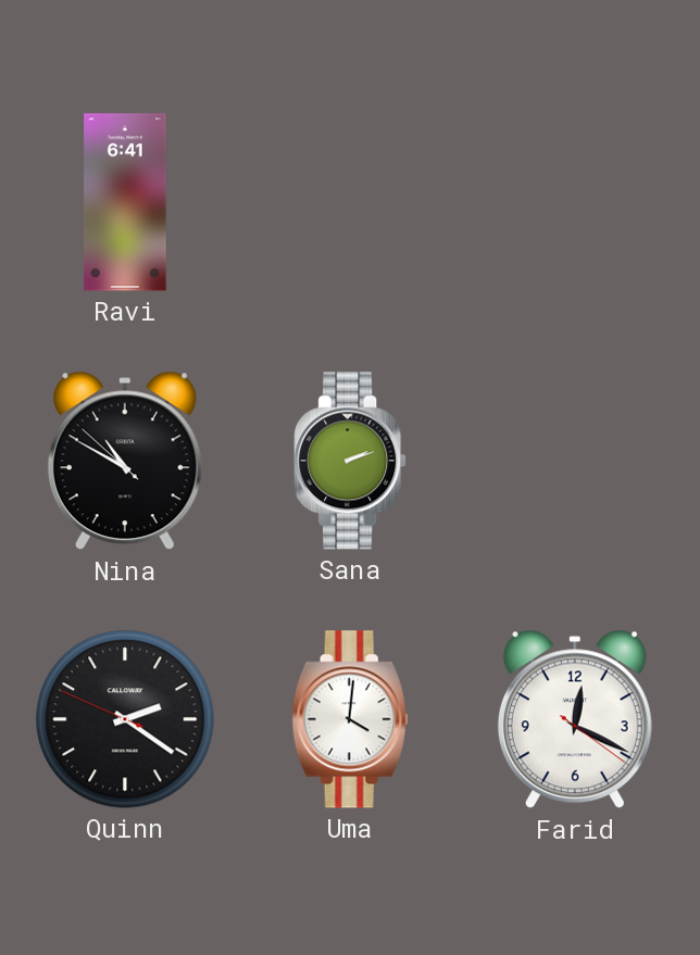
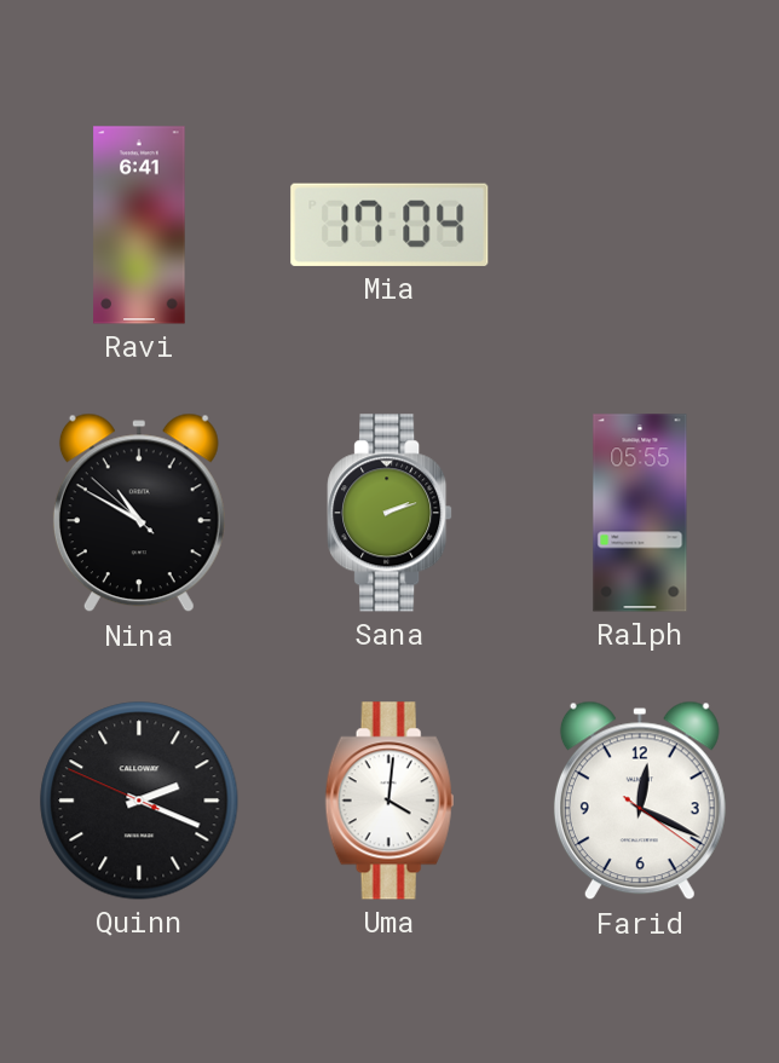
Mia: none -> 17:04
Ralph: none -> 05:55
Quinn: 2:20 -> 2:18
